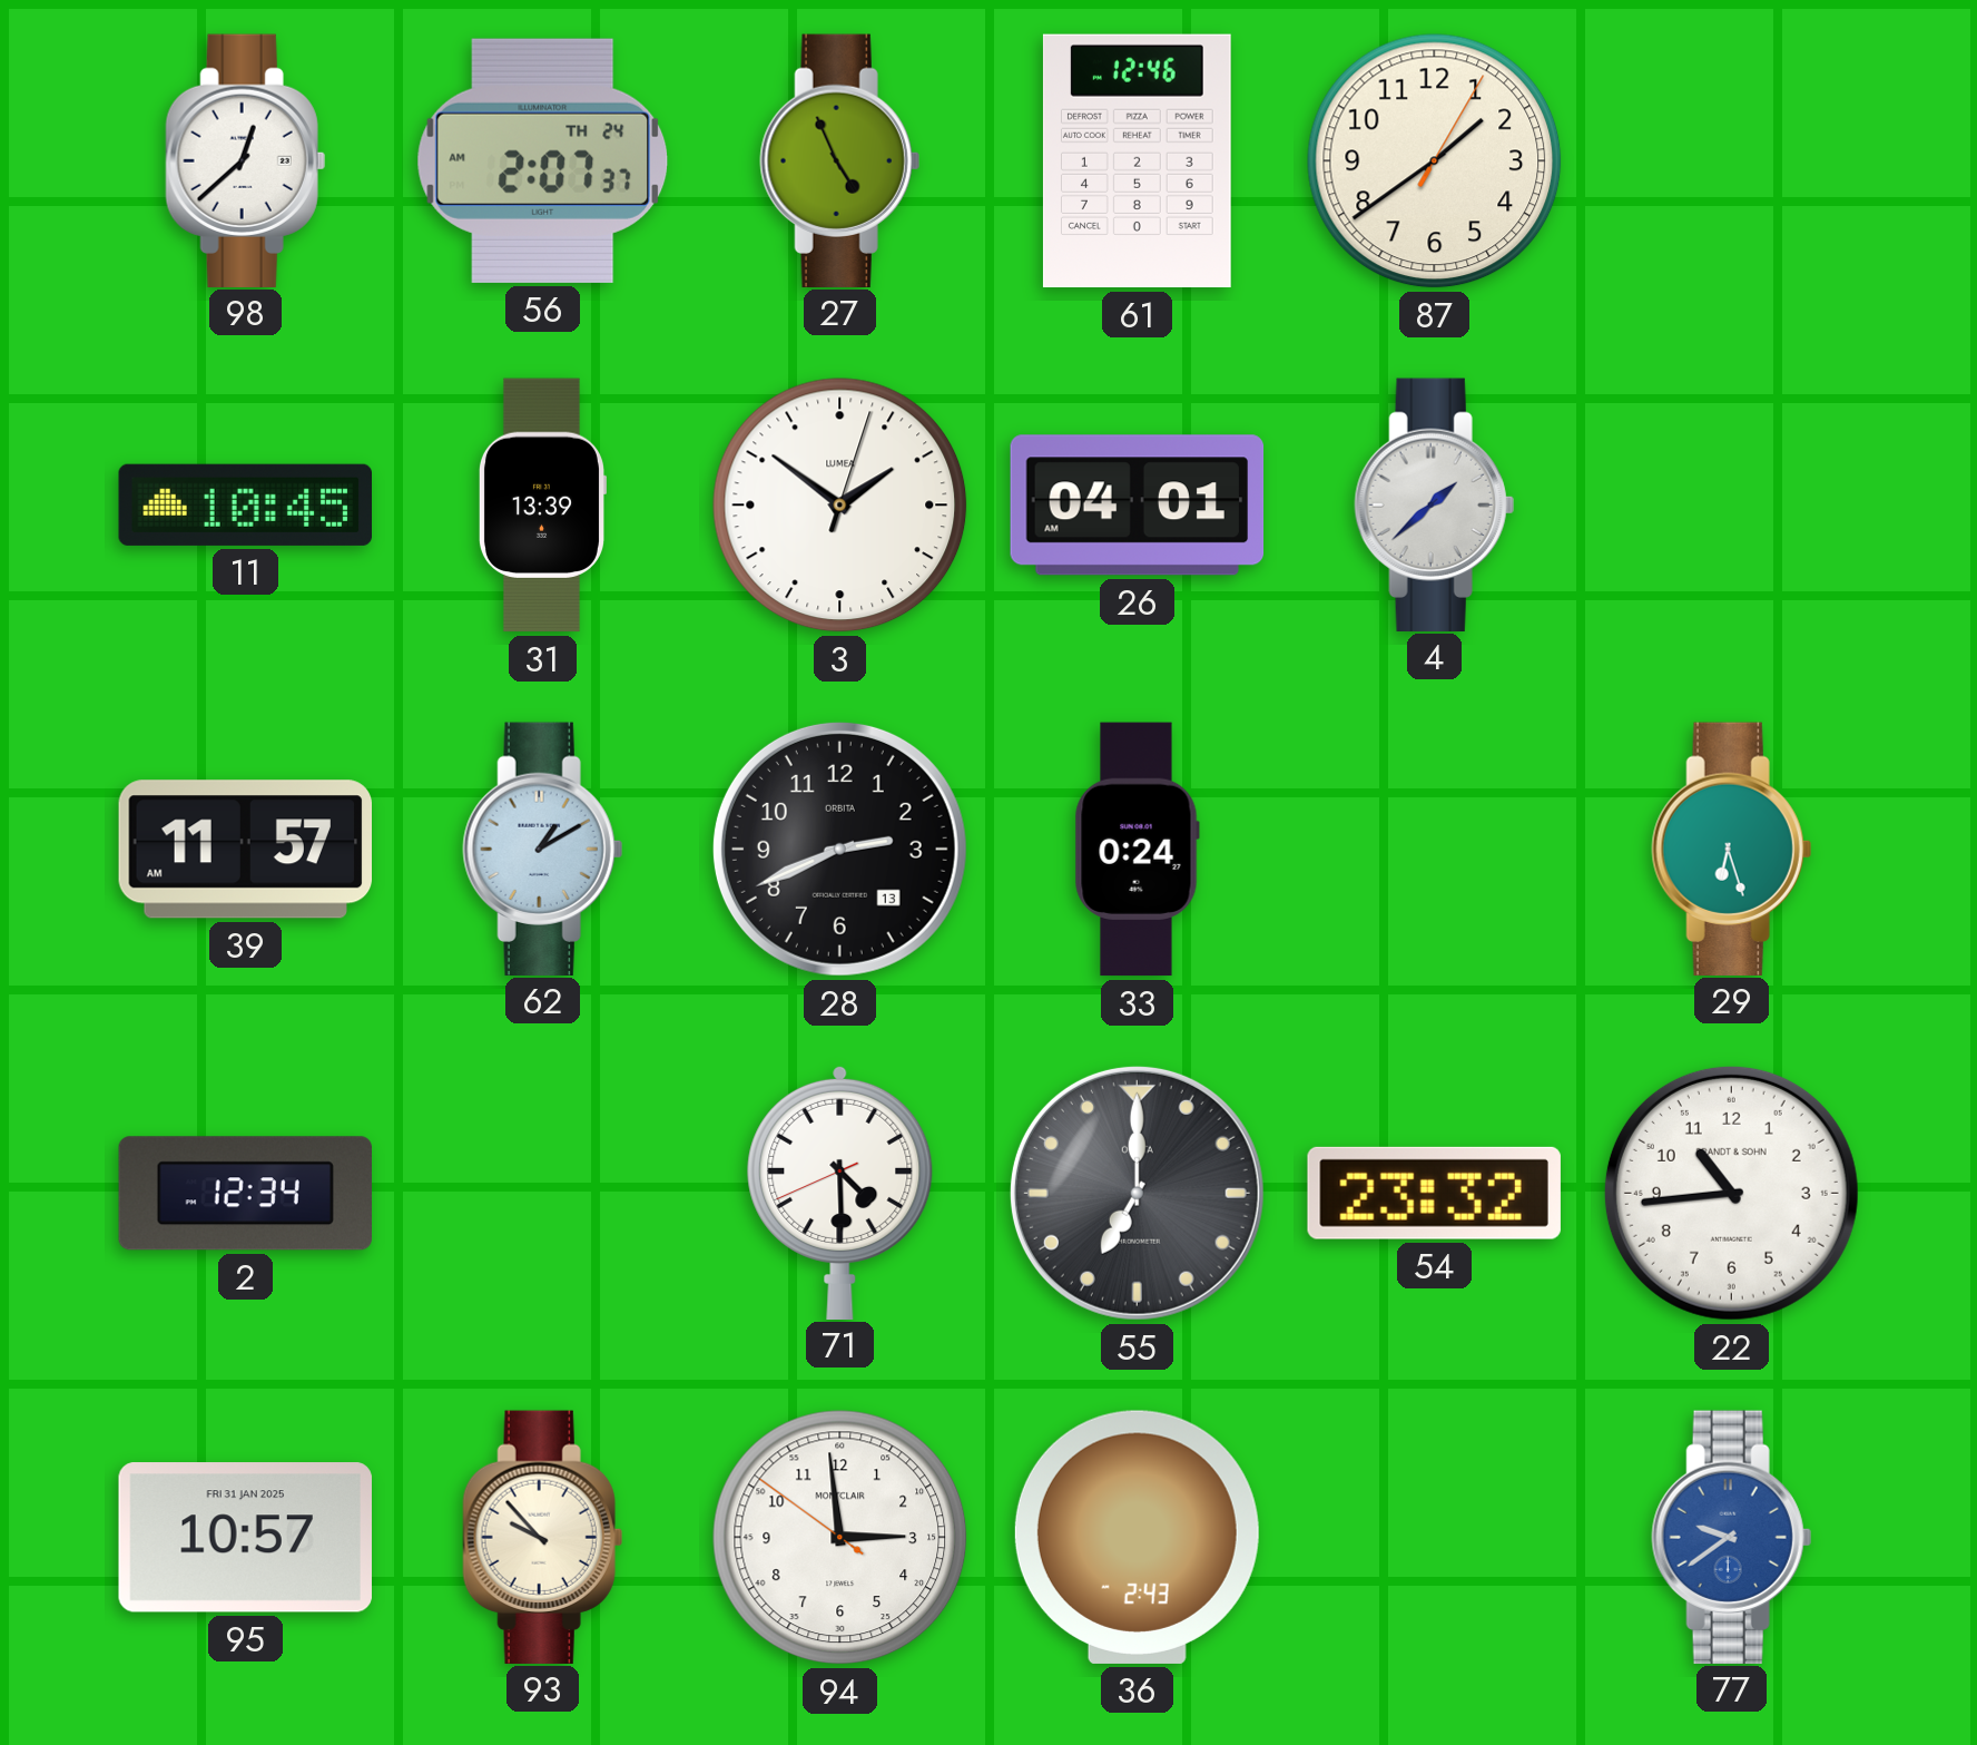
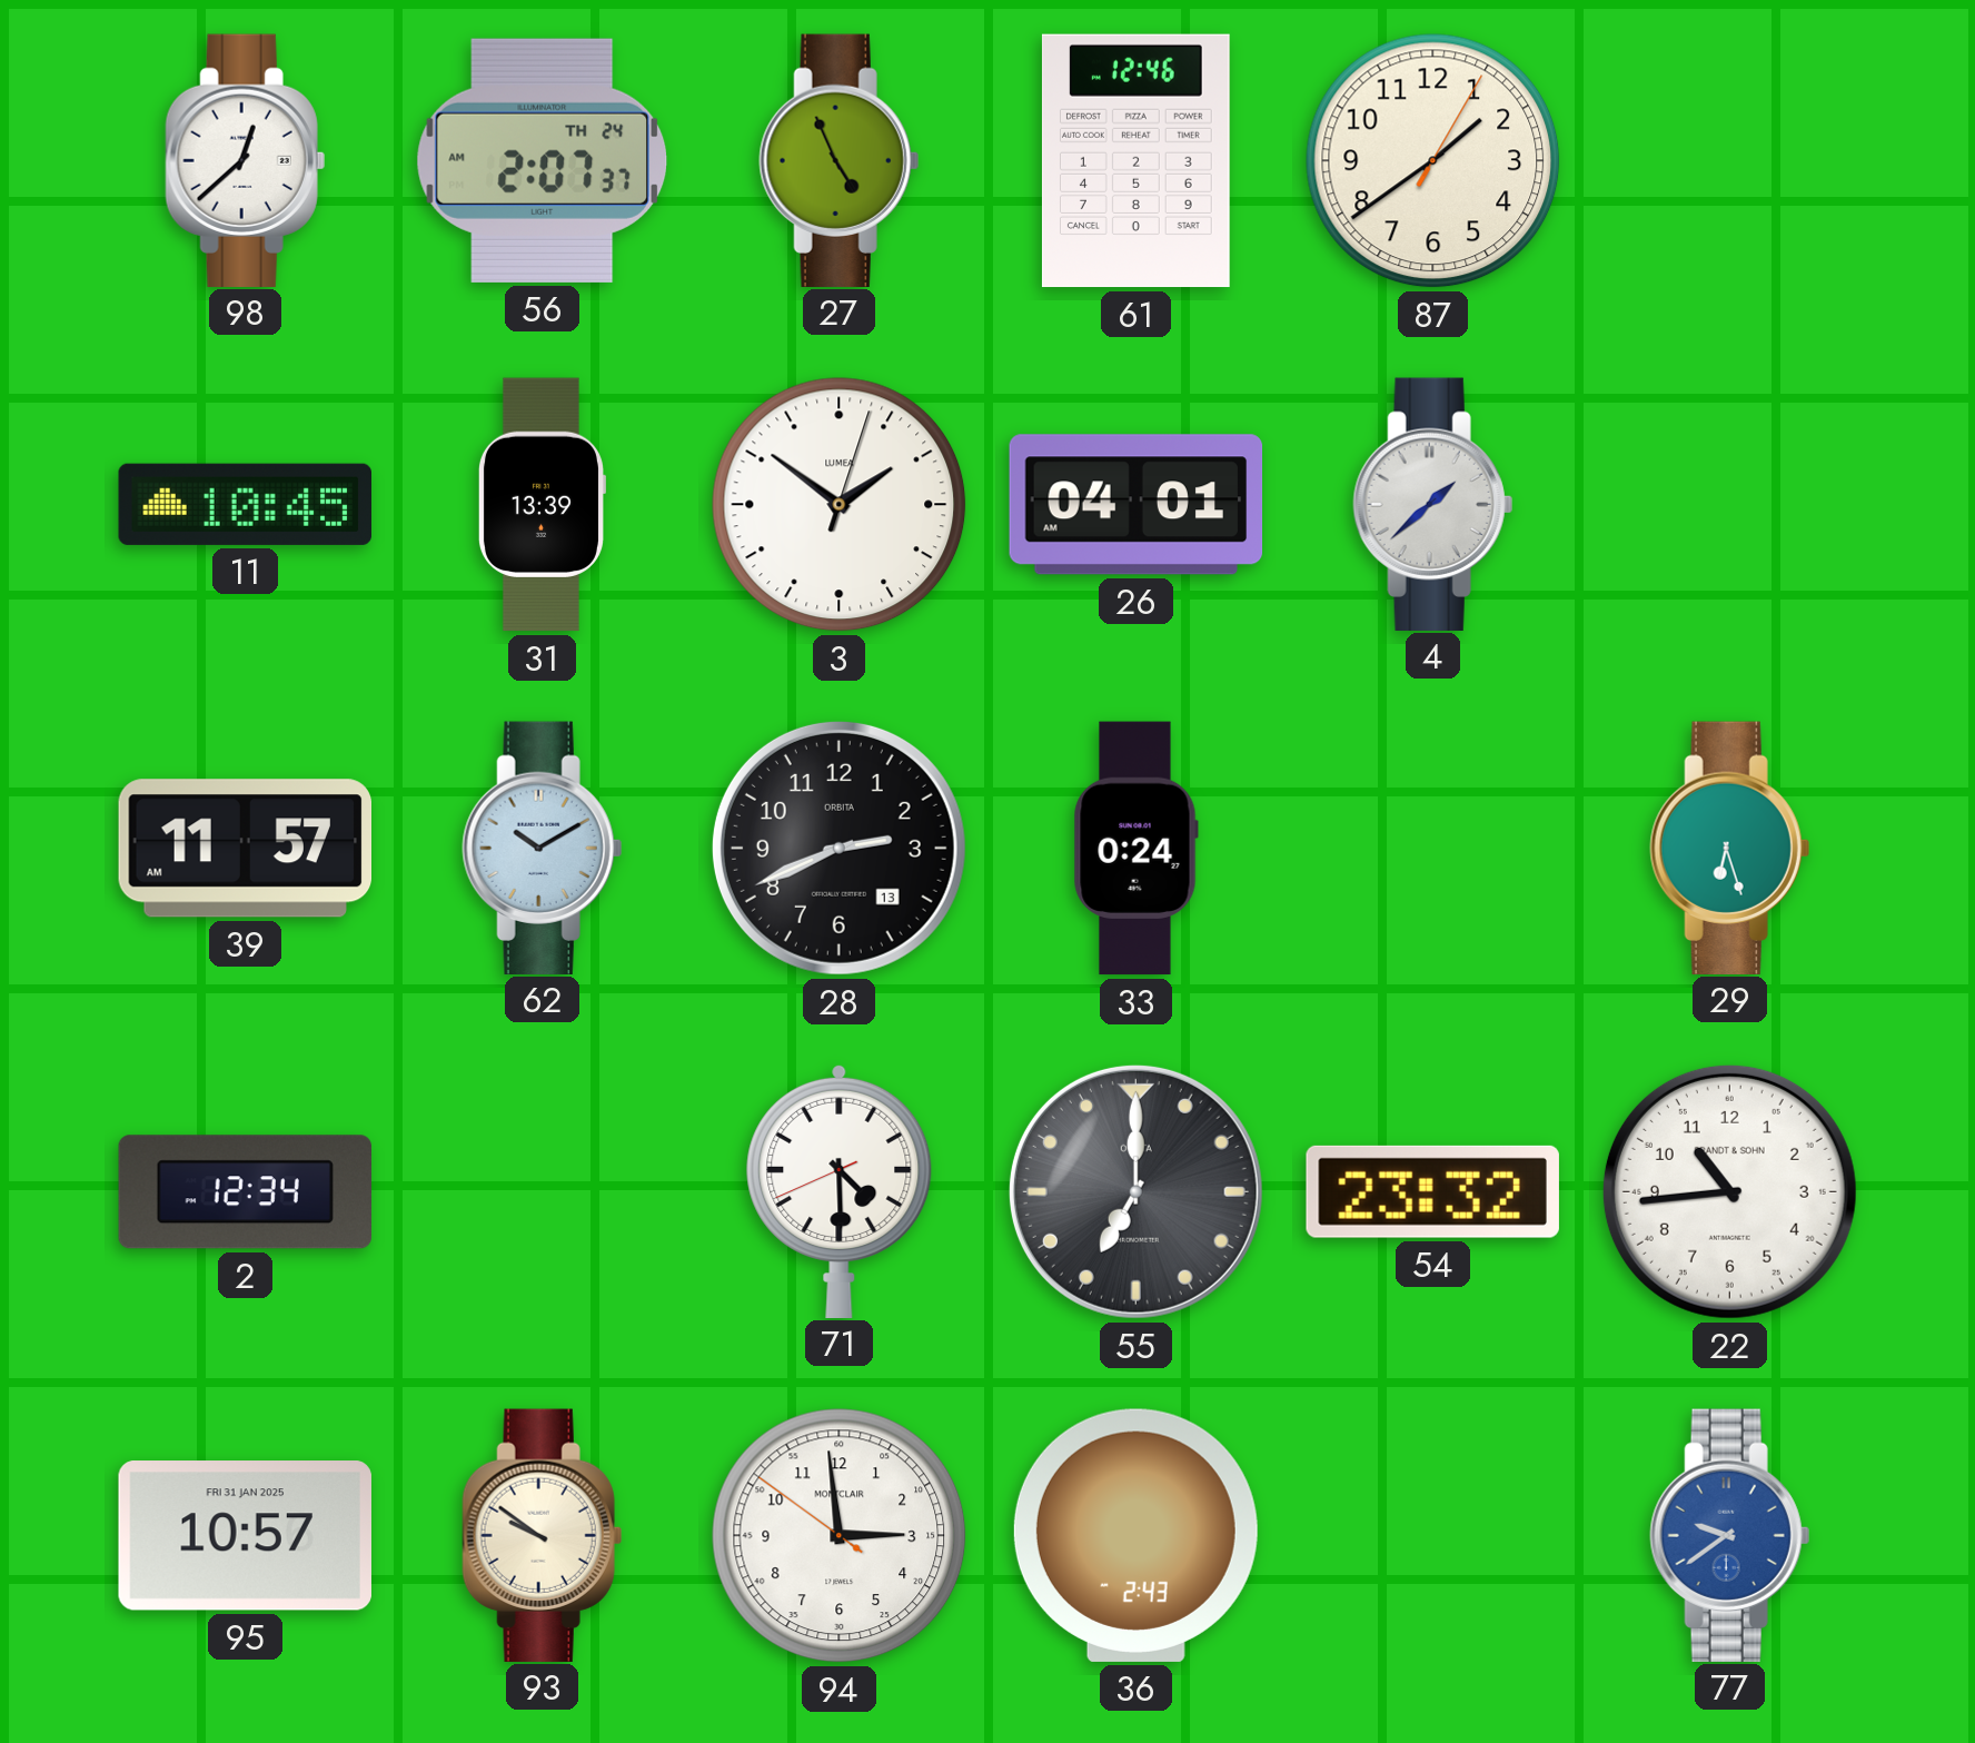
62: 1:10 -> 10:10
93: 9:53 -> 9:51
